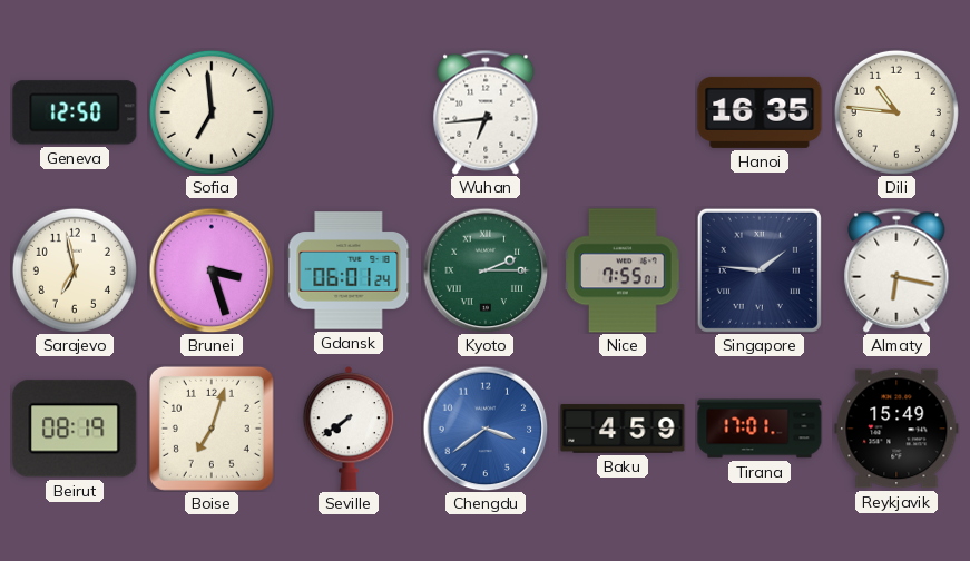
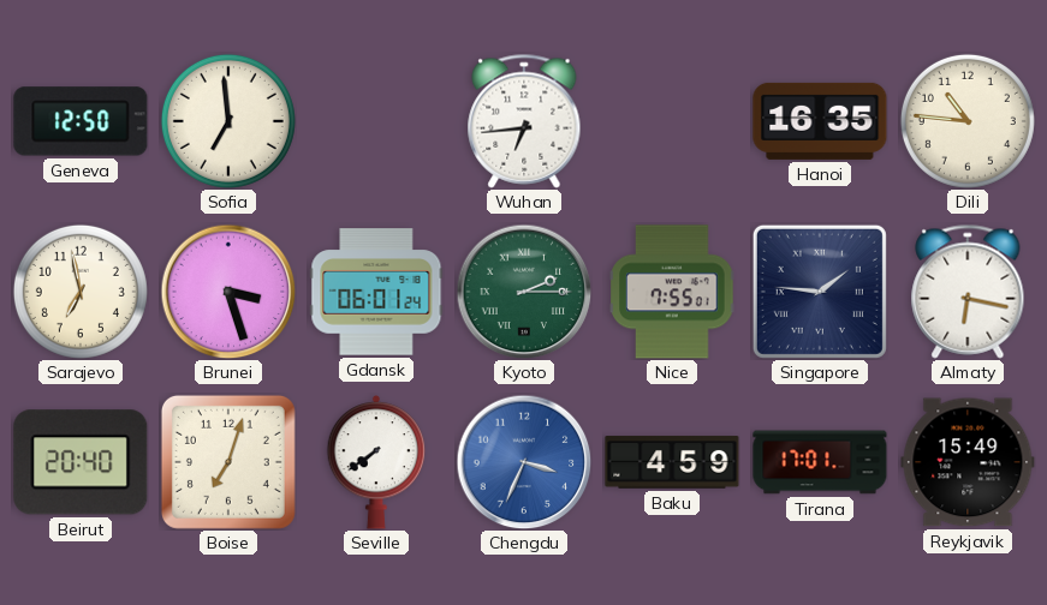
Beirut: 08:19 -> 20:40
Chengdu: 3:39 -> 3:34
